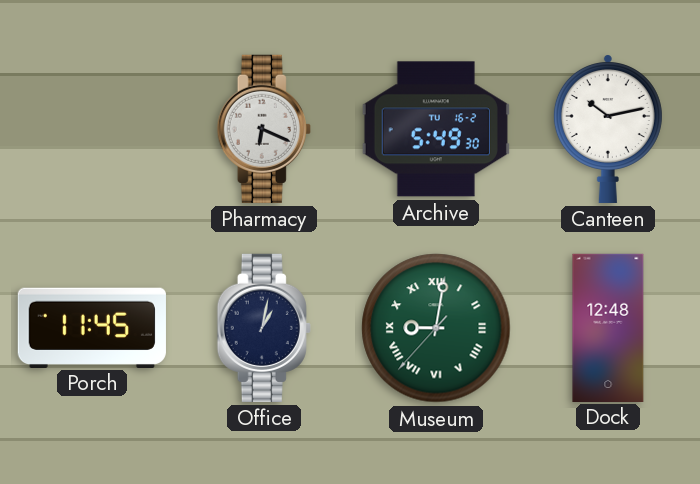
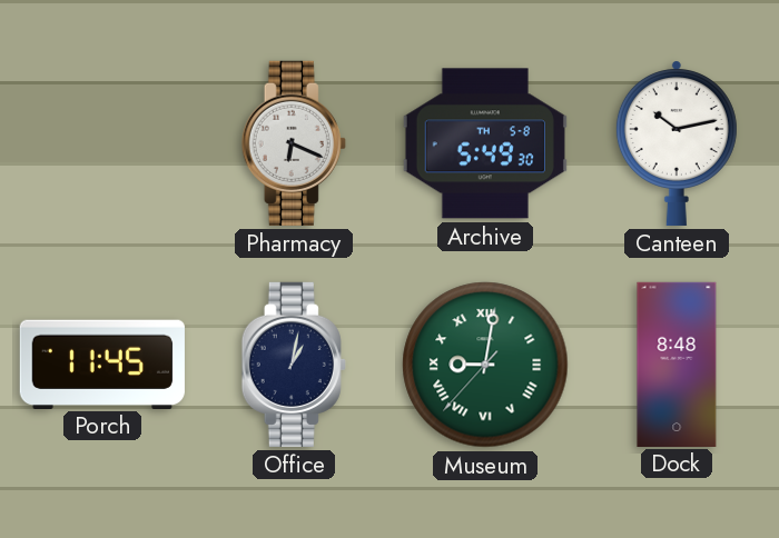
Archive date: TU 16-2 -> TH 5-8
Dock: 12:48 -> 8:48
